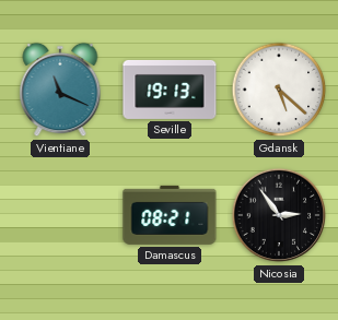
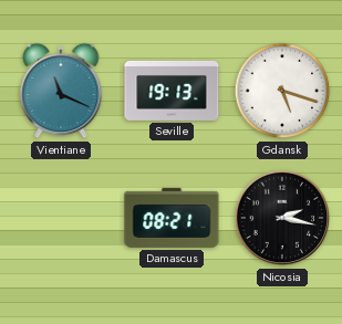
Gdansk: 5:22 -> 5:18
Nicosia: 2:54 -> 2:17
